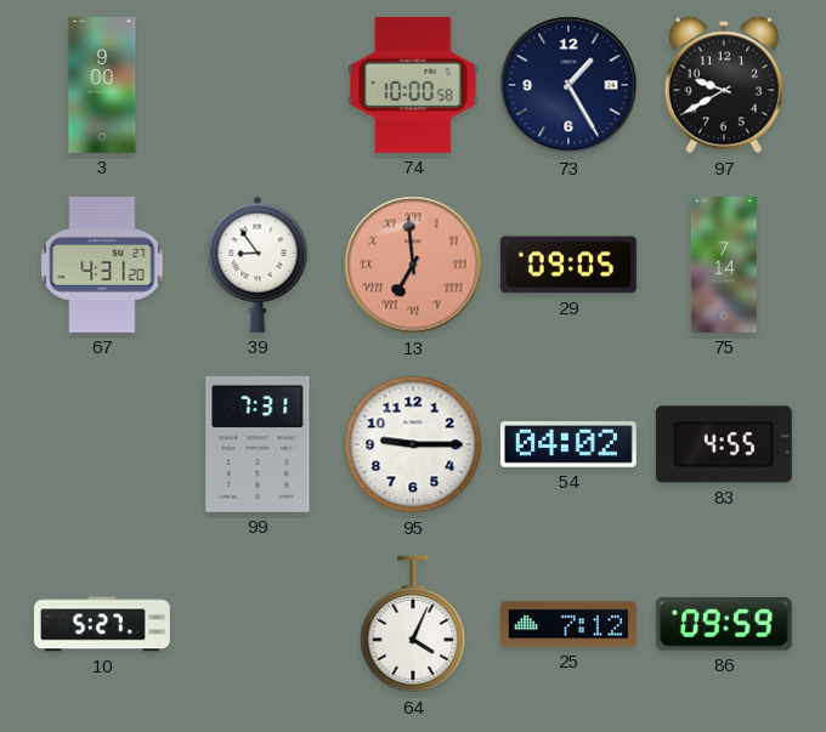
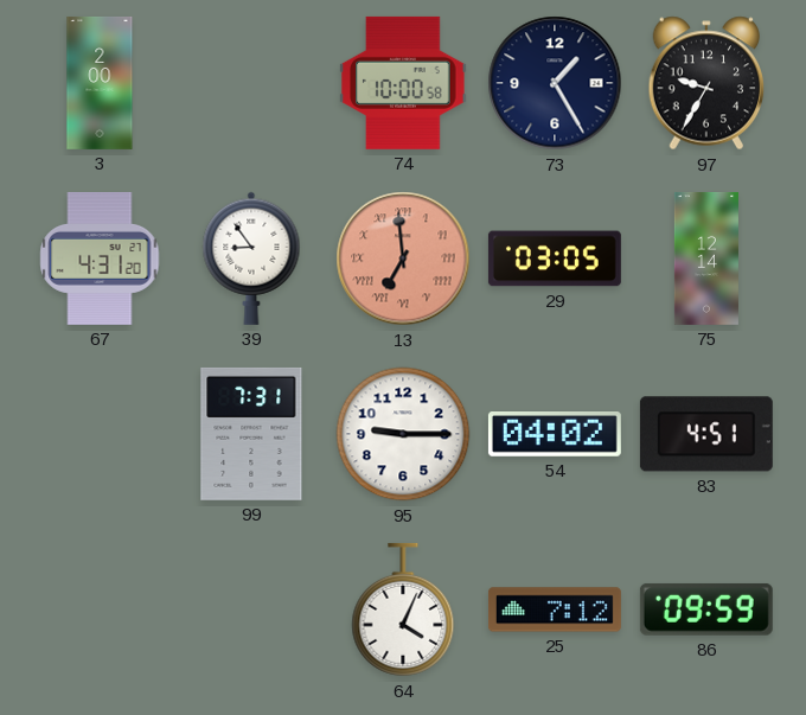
3: 9:00 -> 2:00
97: 9:40 -> 9:35
29: 09:05 -> 03:05
75: 7:14 -> 12:14
83: 4:55 -> 4:51
10: 5:27 -> none
